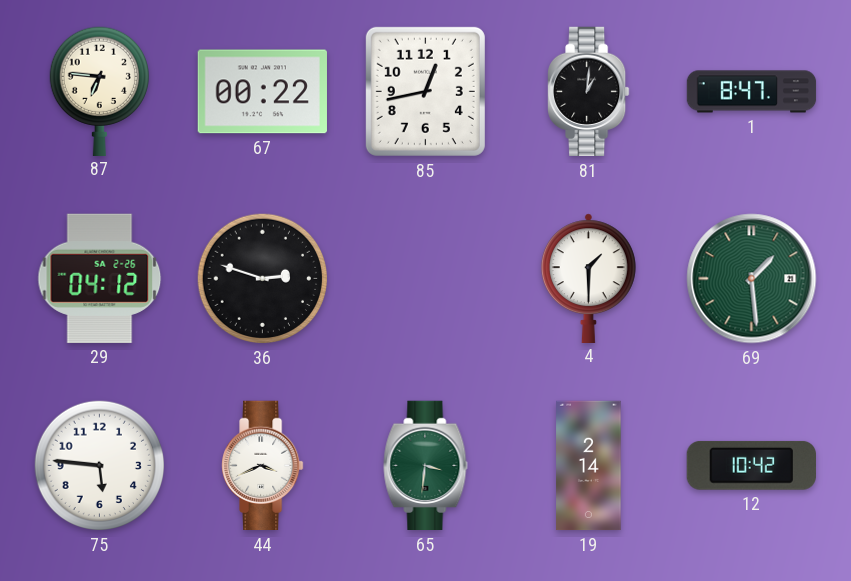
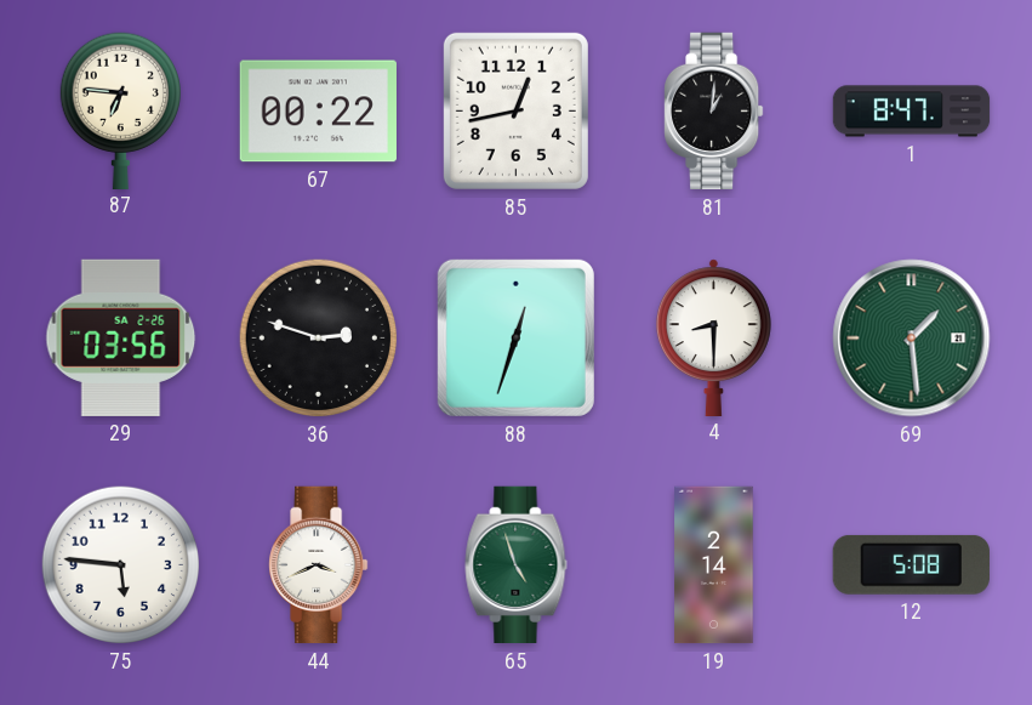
29: 04:12 -> 03:56
88: none -> 12:33
4: 1:30 -> 8:30
65: 3:31 -> 4:57
12: 10:42 -> 5:08
